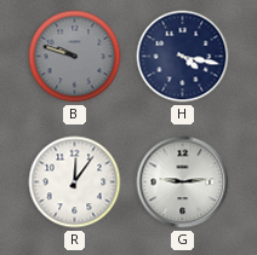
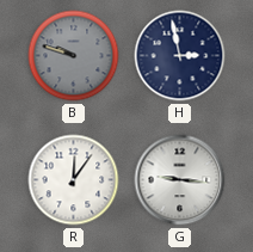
H: 4:17 -> 2:58
G: 9:14 -> 9:16
